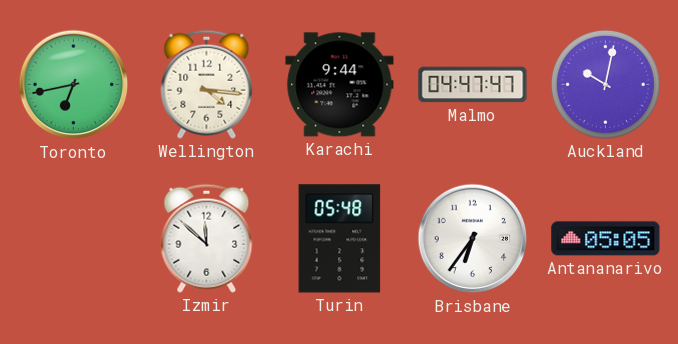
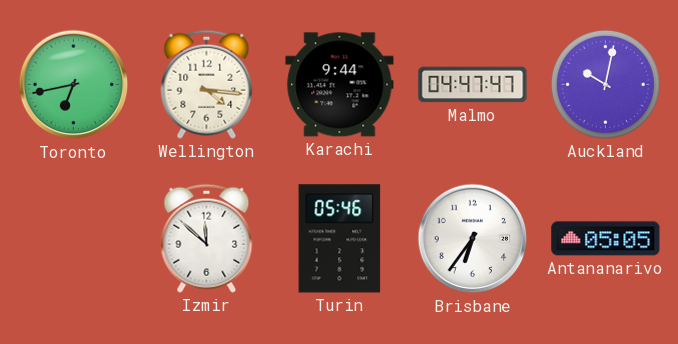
Turin: 05:48 -> 05:46
